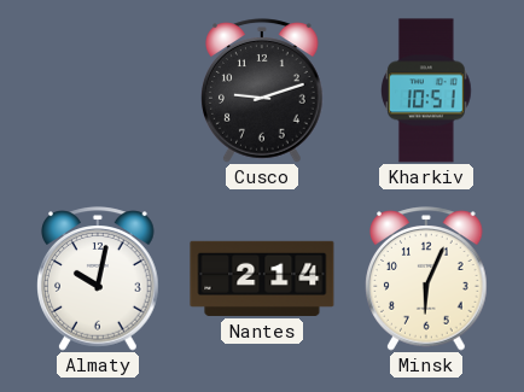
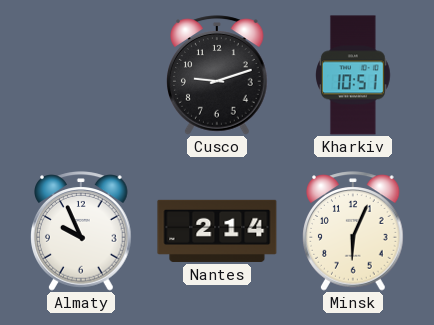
Almaty: 10:02 -> 9:56
